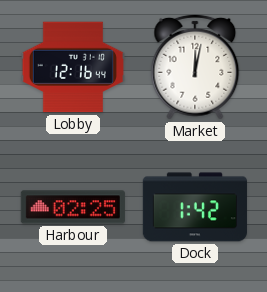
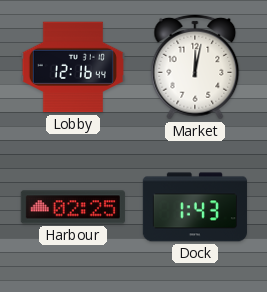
Dock: 1:42 -> 1:43
